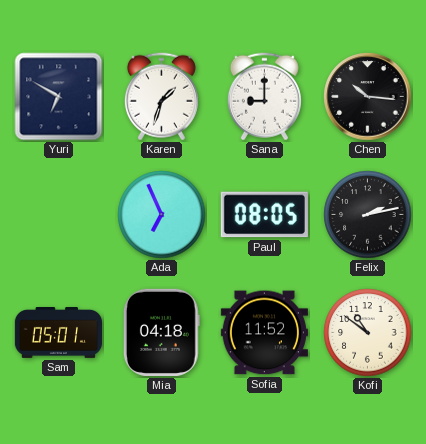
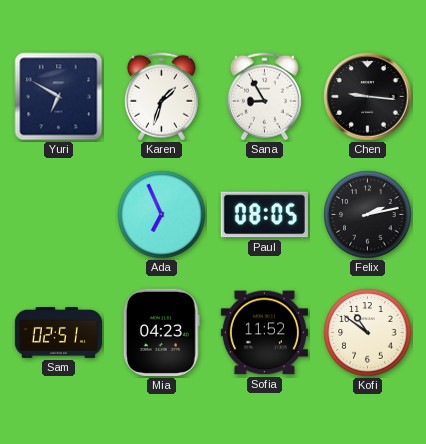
Sana: 9:00 -> 8:55
Chen: 10:16 -> 9:16
Sam: 05:01 -> 02:51
Mia: 04:18 -> 04:23
